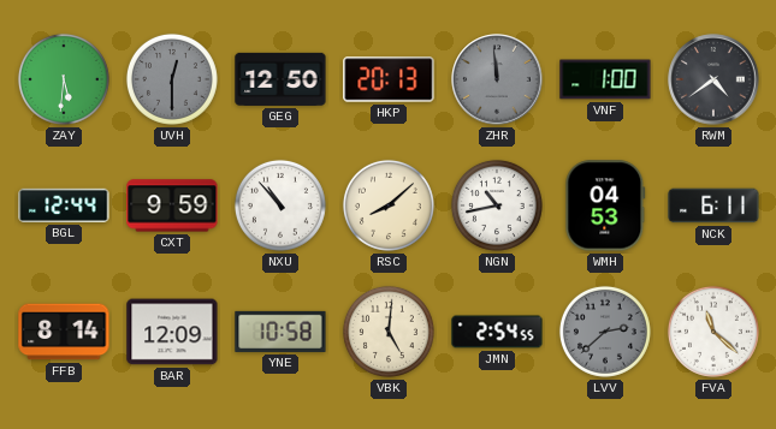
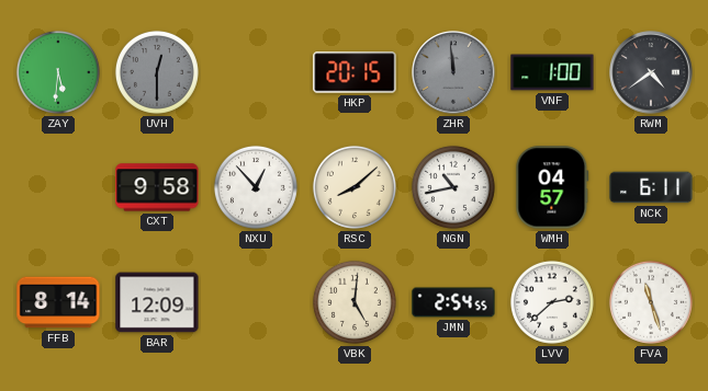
GEG: 12:50 -> none
HKP: 20:13 -> 20:15
BGL: 12:44 -> none
CXT: 9:59 -> 9:58
NXU: 10:53 -> 12:53
WMH: 04:53 -> 04:57
YNE: 10:58 -> none
LVV dial: grey -> white
FVA: 11:22 -> 11:27
